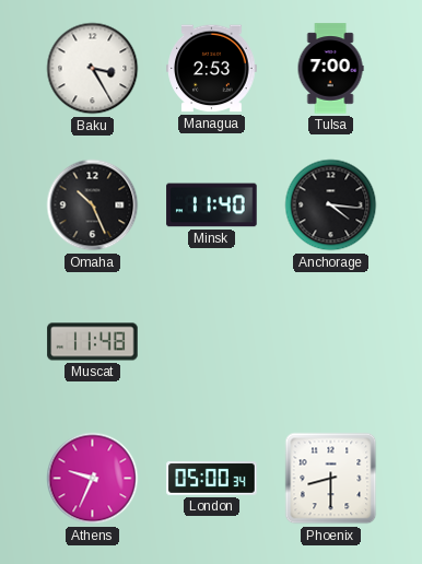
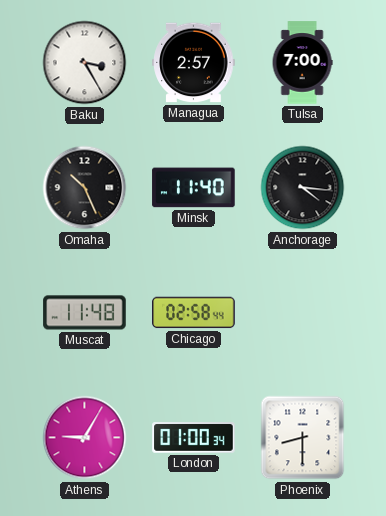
Managua: 2:53 -> 2:57
Chicago: none -> 02:58
Athens: 9:34 -> 9:05
London: 05:00 -> 01:00
